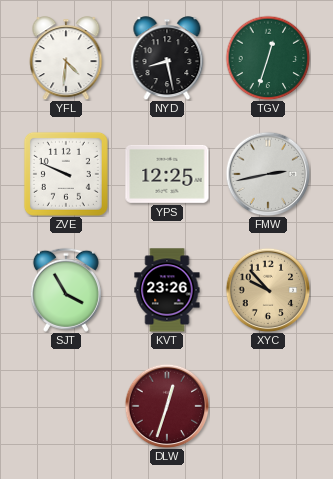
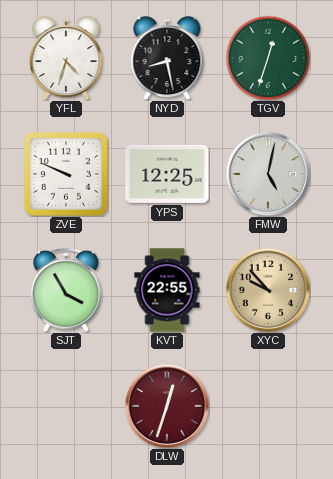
YFL: 4:31 -> 4:33
FMW: 2:43 -> 5:02
KVT: 23:26 -> 22:55
